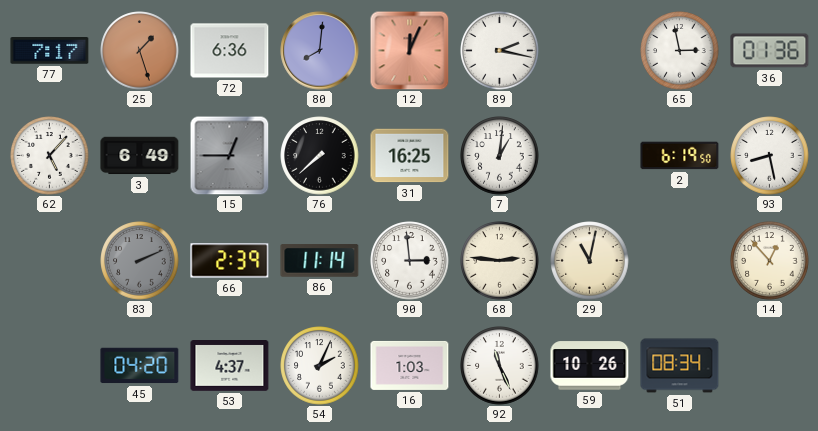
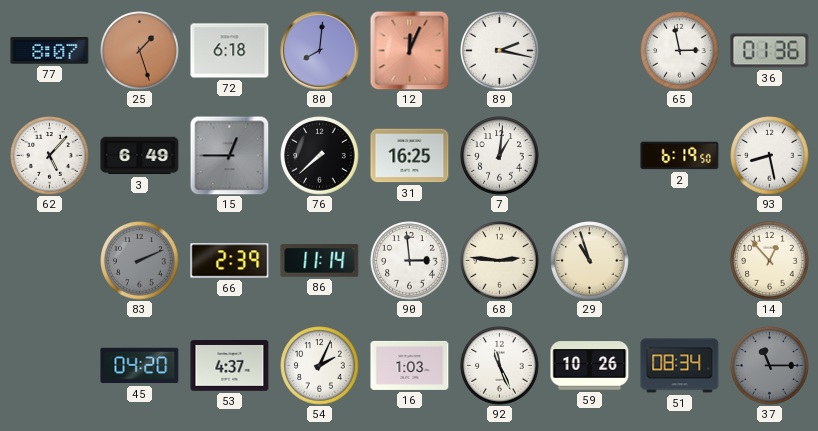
77: 7:17 -> 8:07
72: 6:36 -> 6:18
29: 11:02 -> 10:57
37: none -> 11:15
